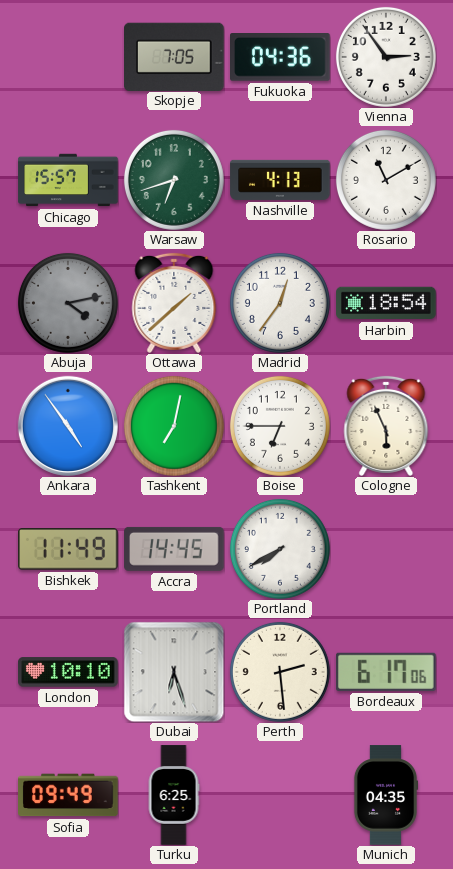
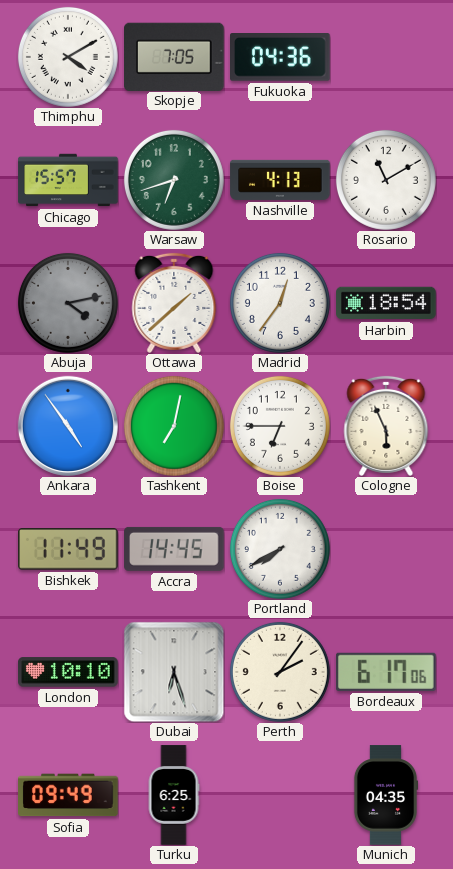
Thimphu: none -> 4:10
Vienna: 2:54 -> none
Perth: 2:29 -> 2:06
